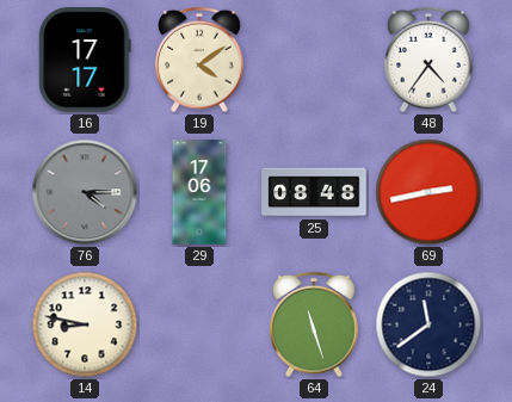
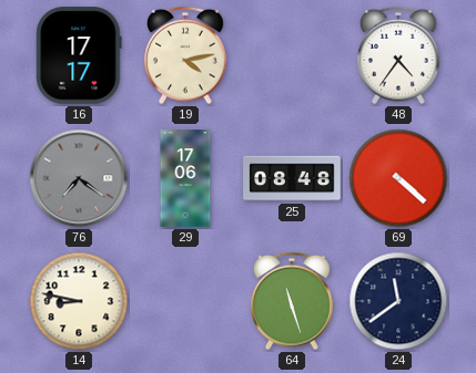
19: 4:09 -> 4:13
76: 4:15 -> 7:21
69: 2:43 -> 4:22
